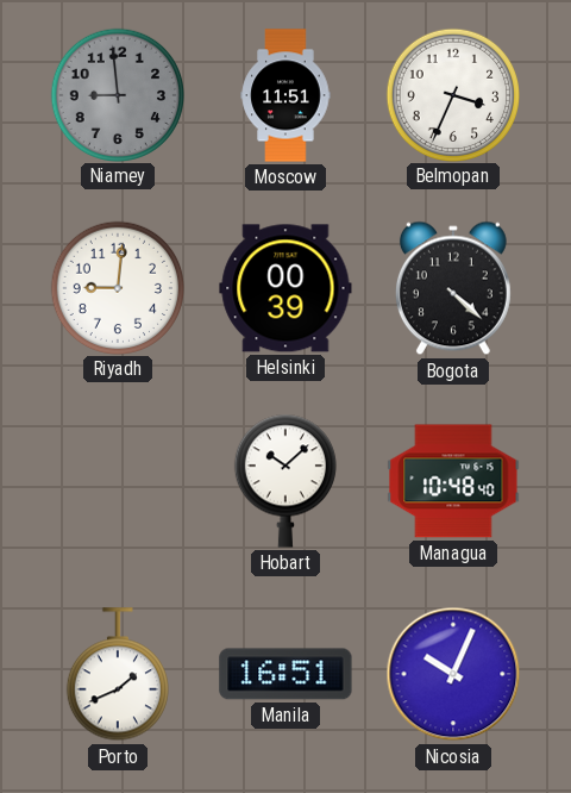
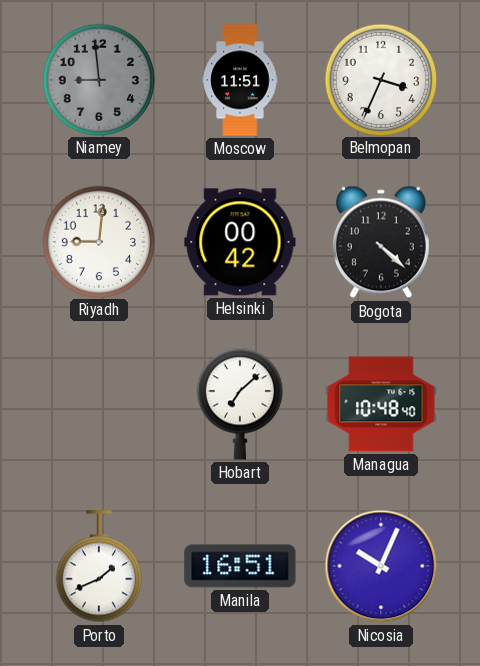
Helsinki: 00:39 -> 00:42
Hobart: 10:08 -> 7:08
